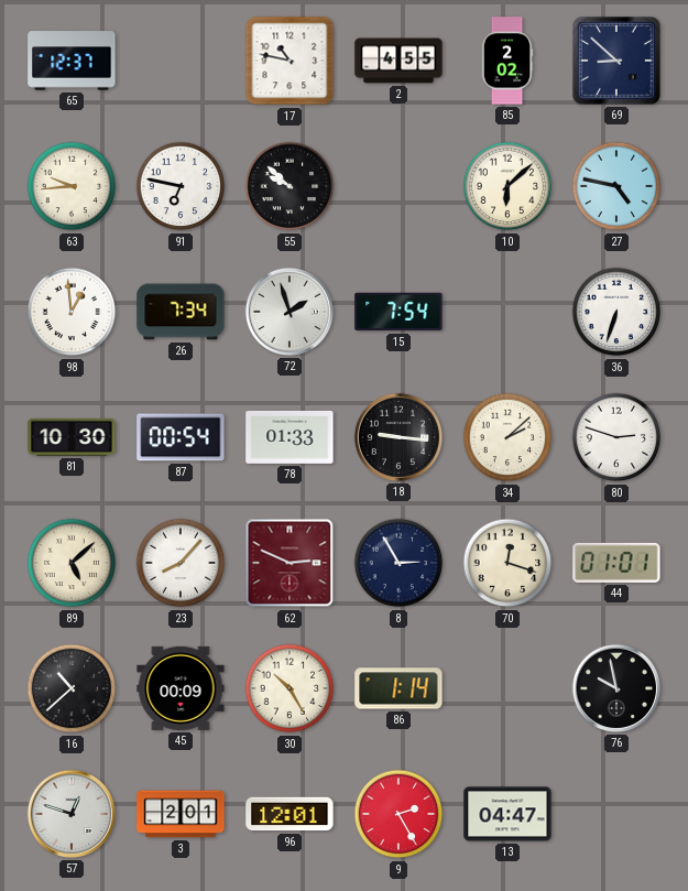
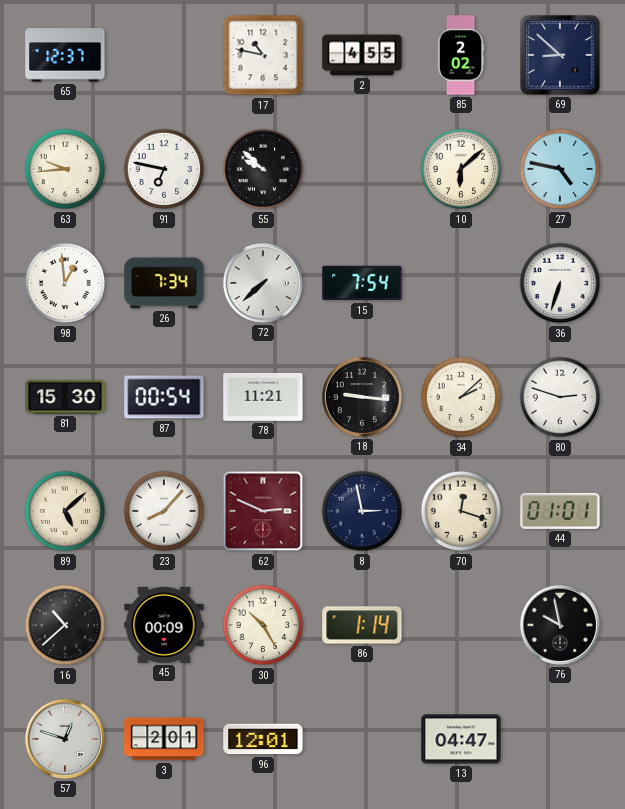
72: 1:57 -> 7:38
81: 10:30 -> 15:30
78: 01:33 -> 11:21
8: 2:55 -> 2:58
9: 2:25 -> none
